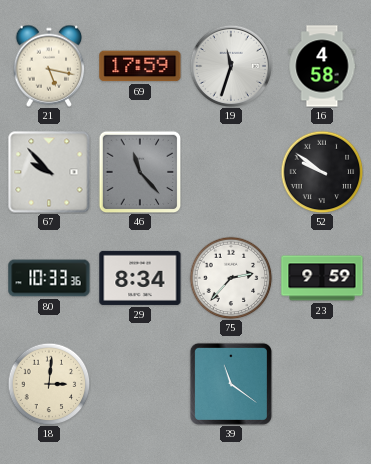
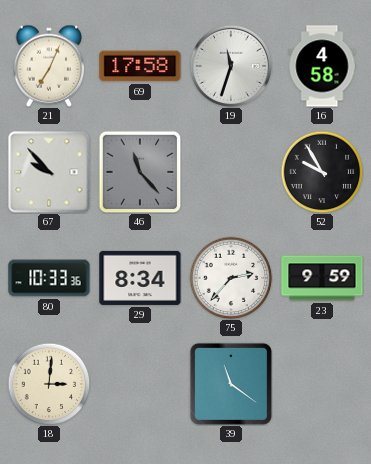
21: 5:17 -> 7:04
69: 17:59 -> 17:58
52: 9:51 -> 9:55
